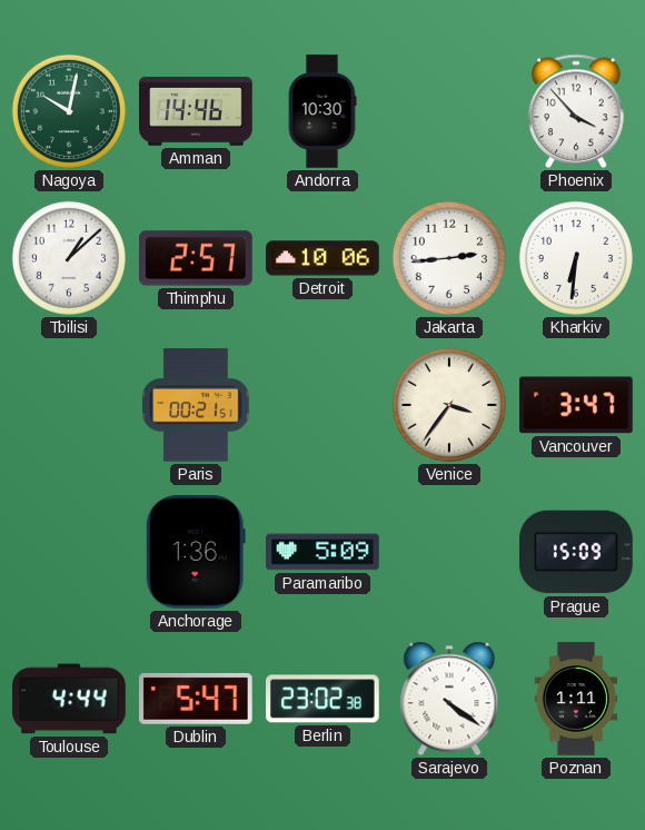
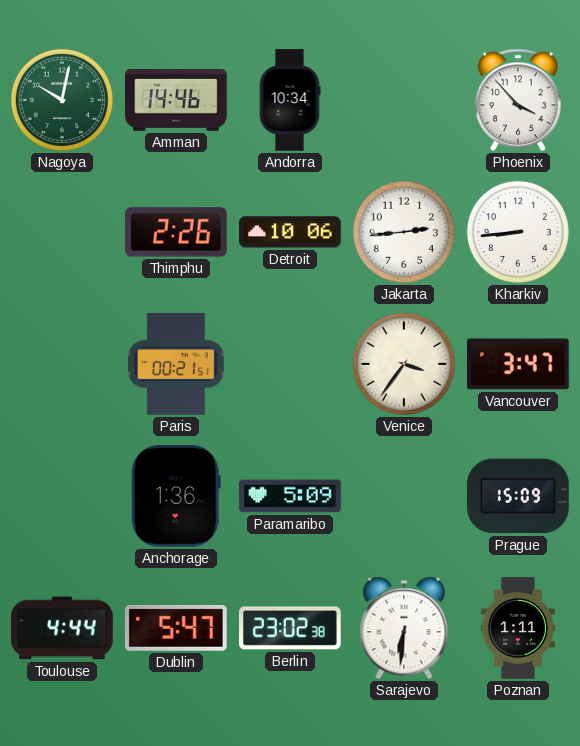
Andorra: 10:30 -> 10:34
Tbilisi: 1:08 -> none
Thimphu: 2:57 -> 2:26
Kharkiv: 6:31 -> 8:44
Sarajevo: 4:21 -> 6:31
